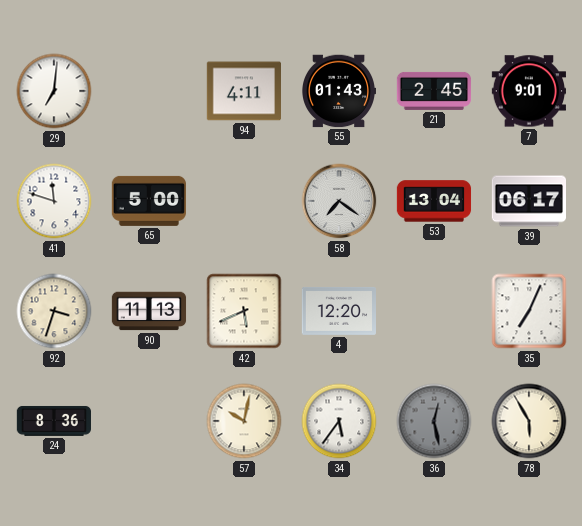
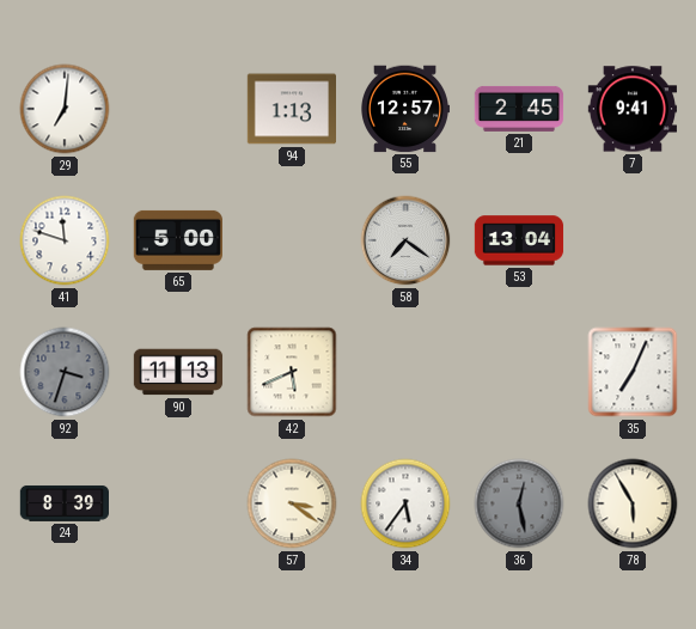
94: 4:11 -> 1:13
55: 01:43 -> 12:57
7: 9:01 -> 9:41
39: 06:17 -> none
92 dial: cream -> grey
4: 12:20 -> none
24: 8:36 -> 8:39
57: 10:02 -> 3:21
